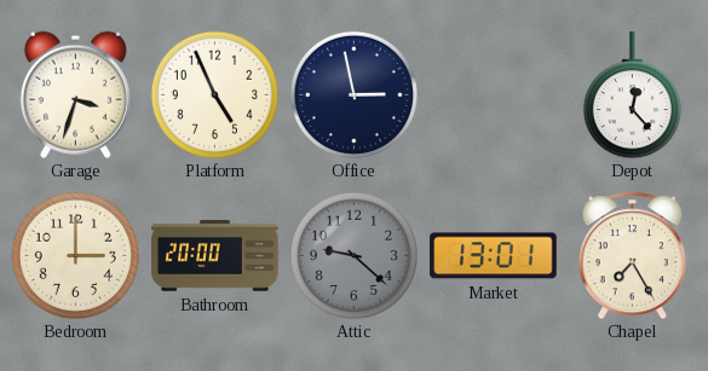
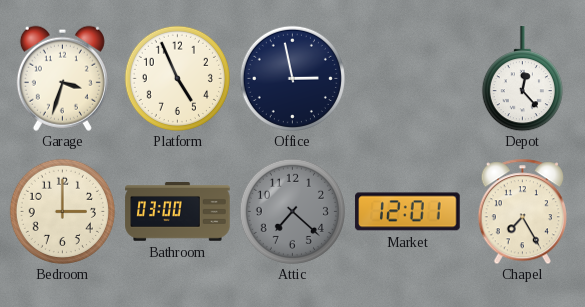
Bathroom: 20:00 -> 03:00
Attic: 9:22 -> 7:22
Market: 13:01 -> 12:01
